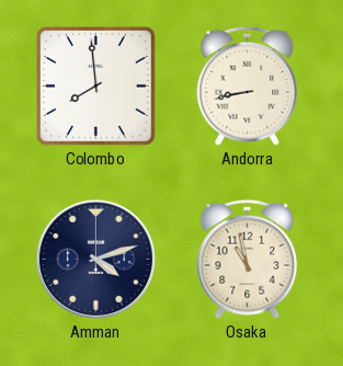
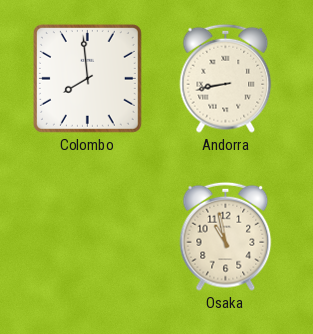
Amman: 4:12 -> none
